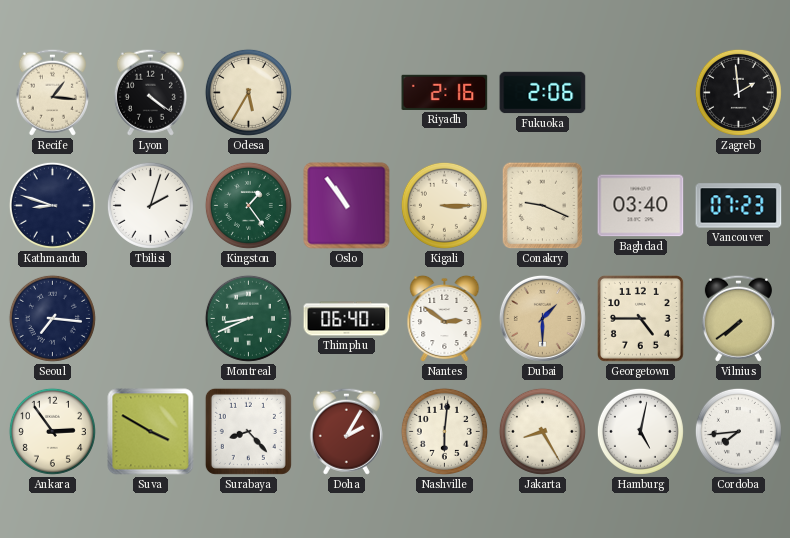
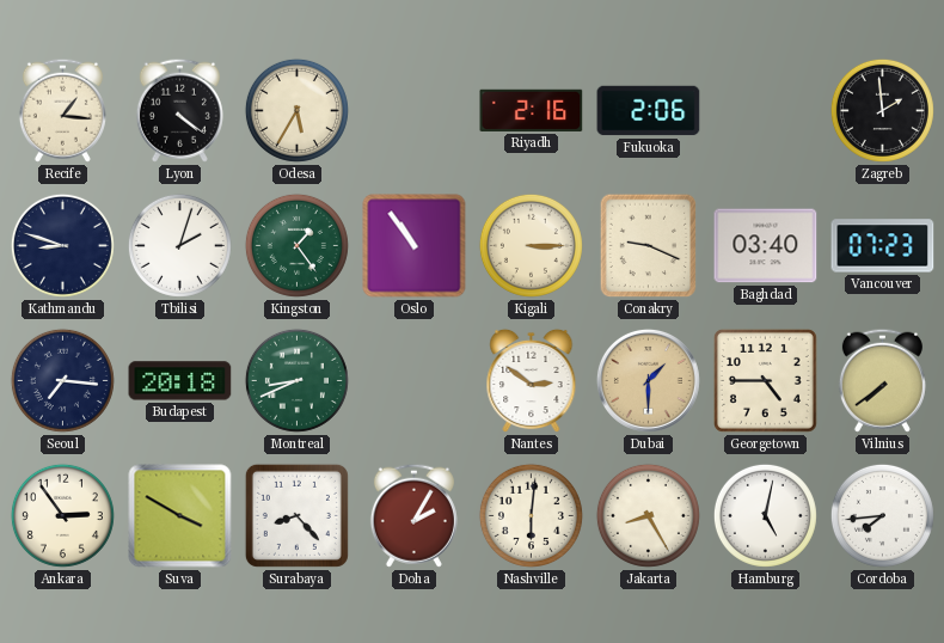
Budapest: none -> 20:18
Thimphu: 06:40 -> none
